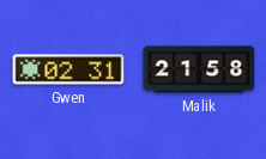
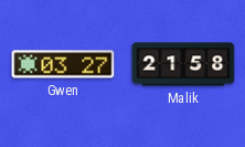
Gwen: 02:31 -> 03:27
